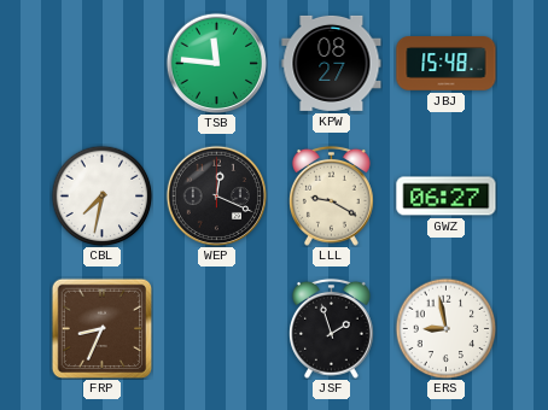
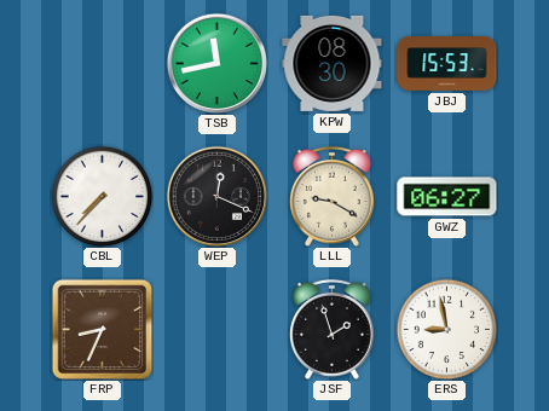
TSB: 11:46 -> 11:43
KPW: 08:27 -> 08:30
JBJ: 15:48 -> 15:53
CBL: 7:32 -> 7:37
